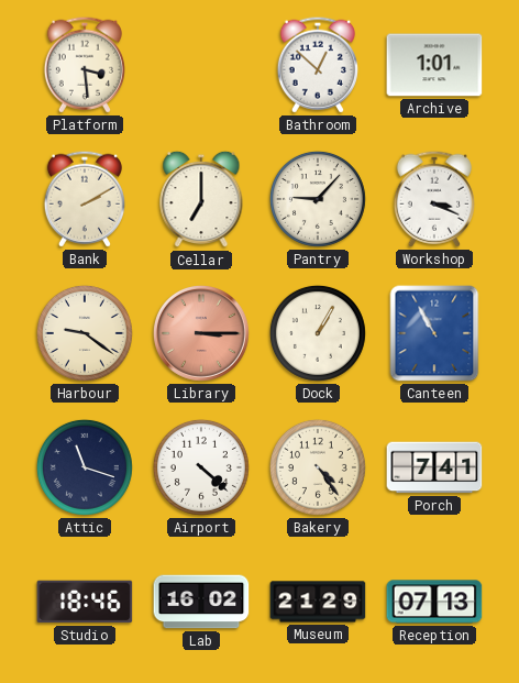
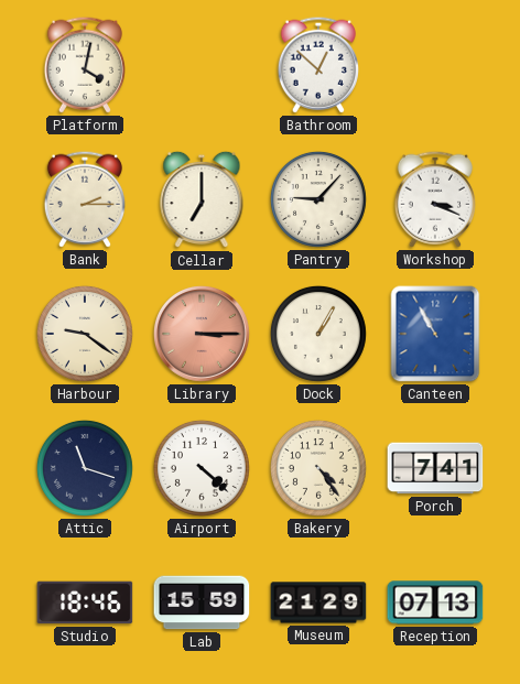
Platform: 3:29 -> 4:02
Archive: 1:01 -> none
Bank: 2:10 -> 2:15
Lab: 16:02 -> 15:59
